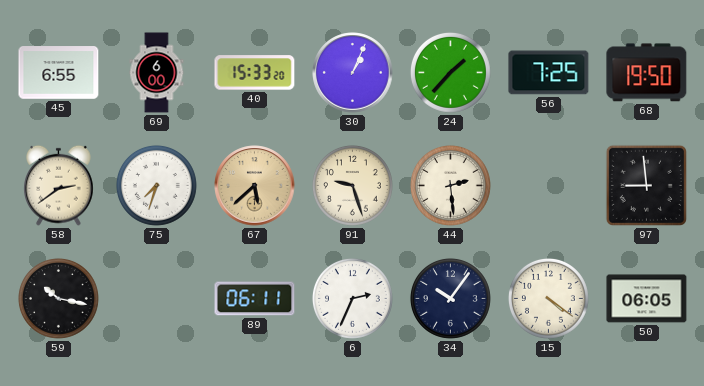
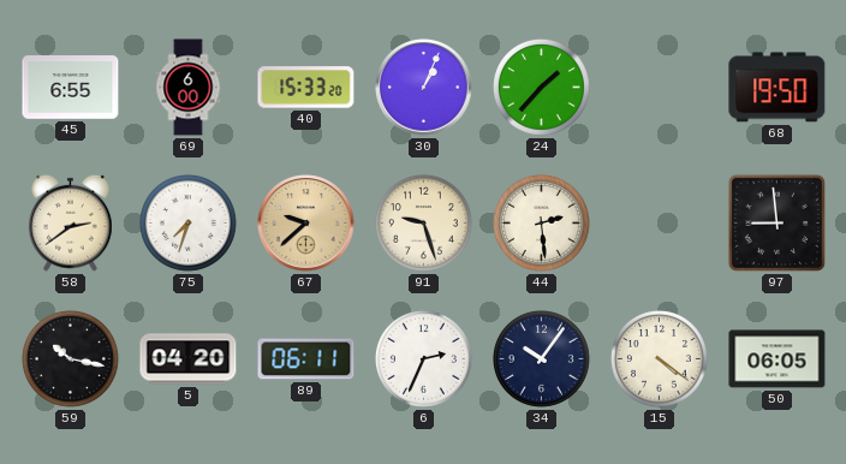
56: 7:25 -> none
67: 5:38 -> 9:38
5: none -> 04:20
